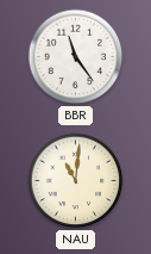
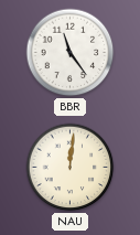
NAU: 11:01 -> 12:01
